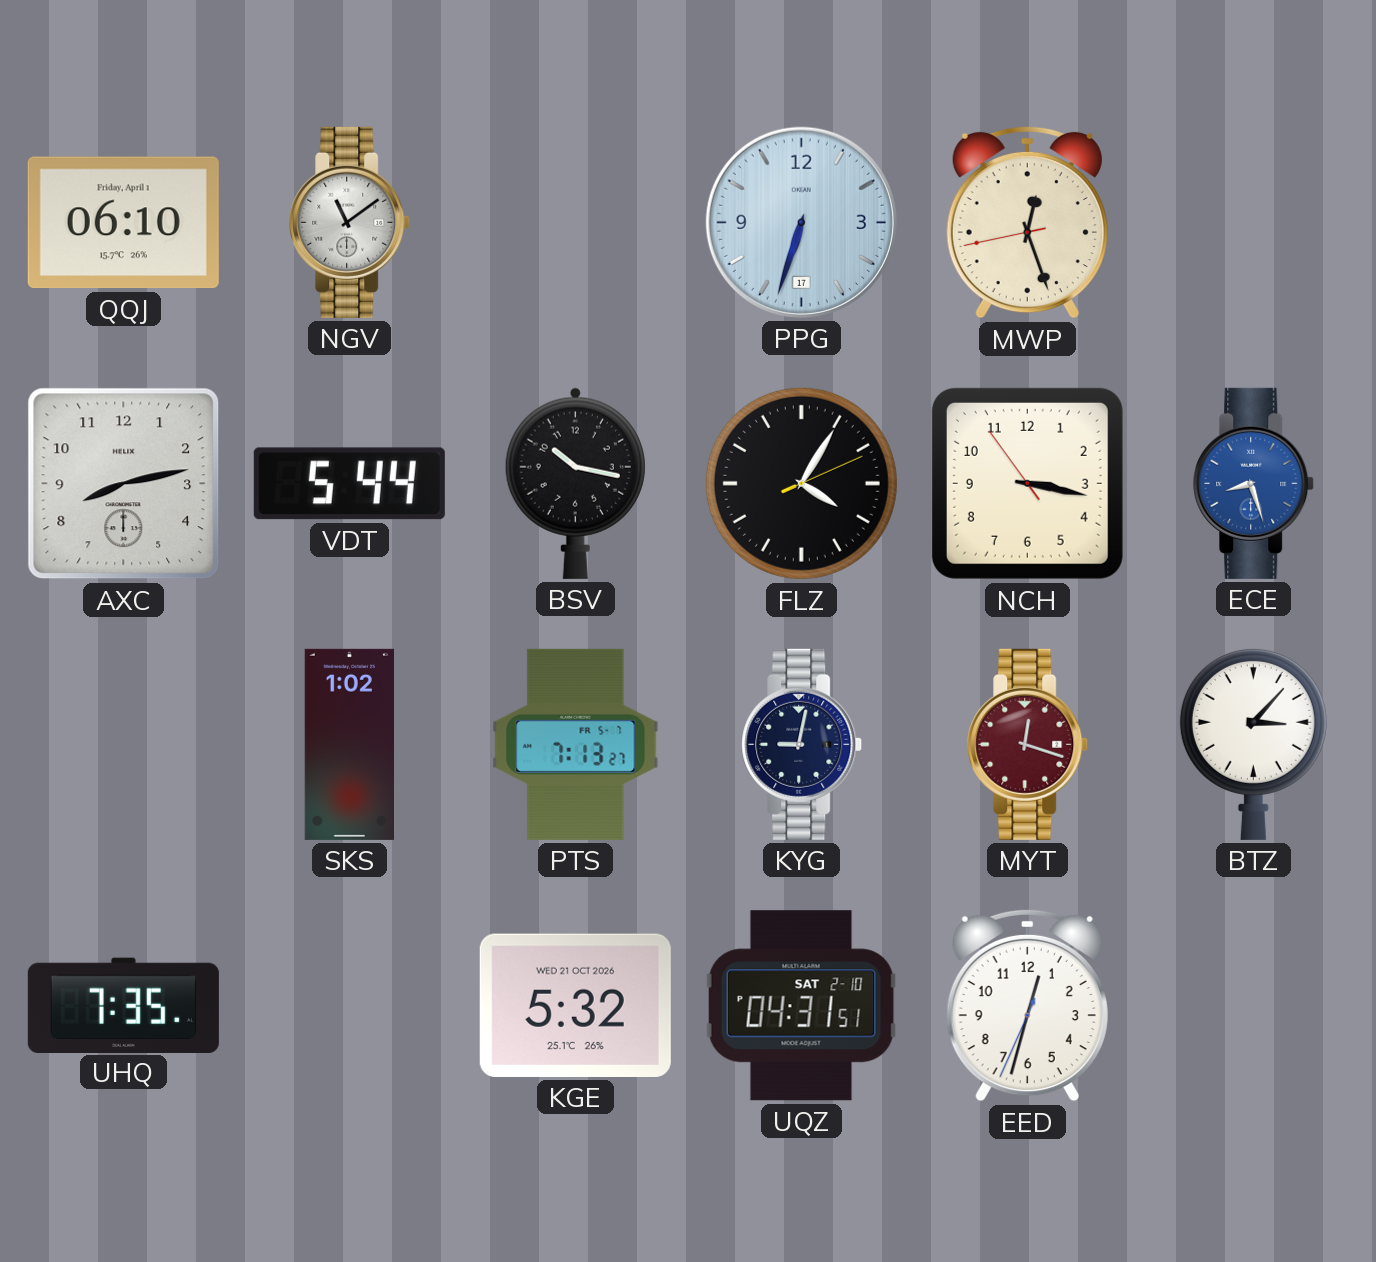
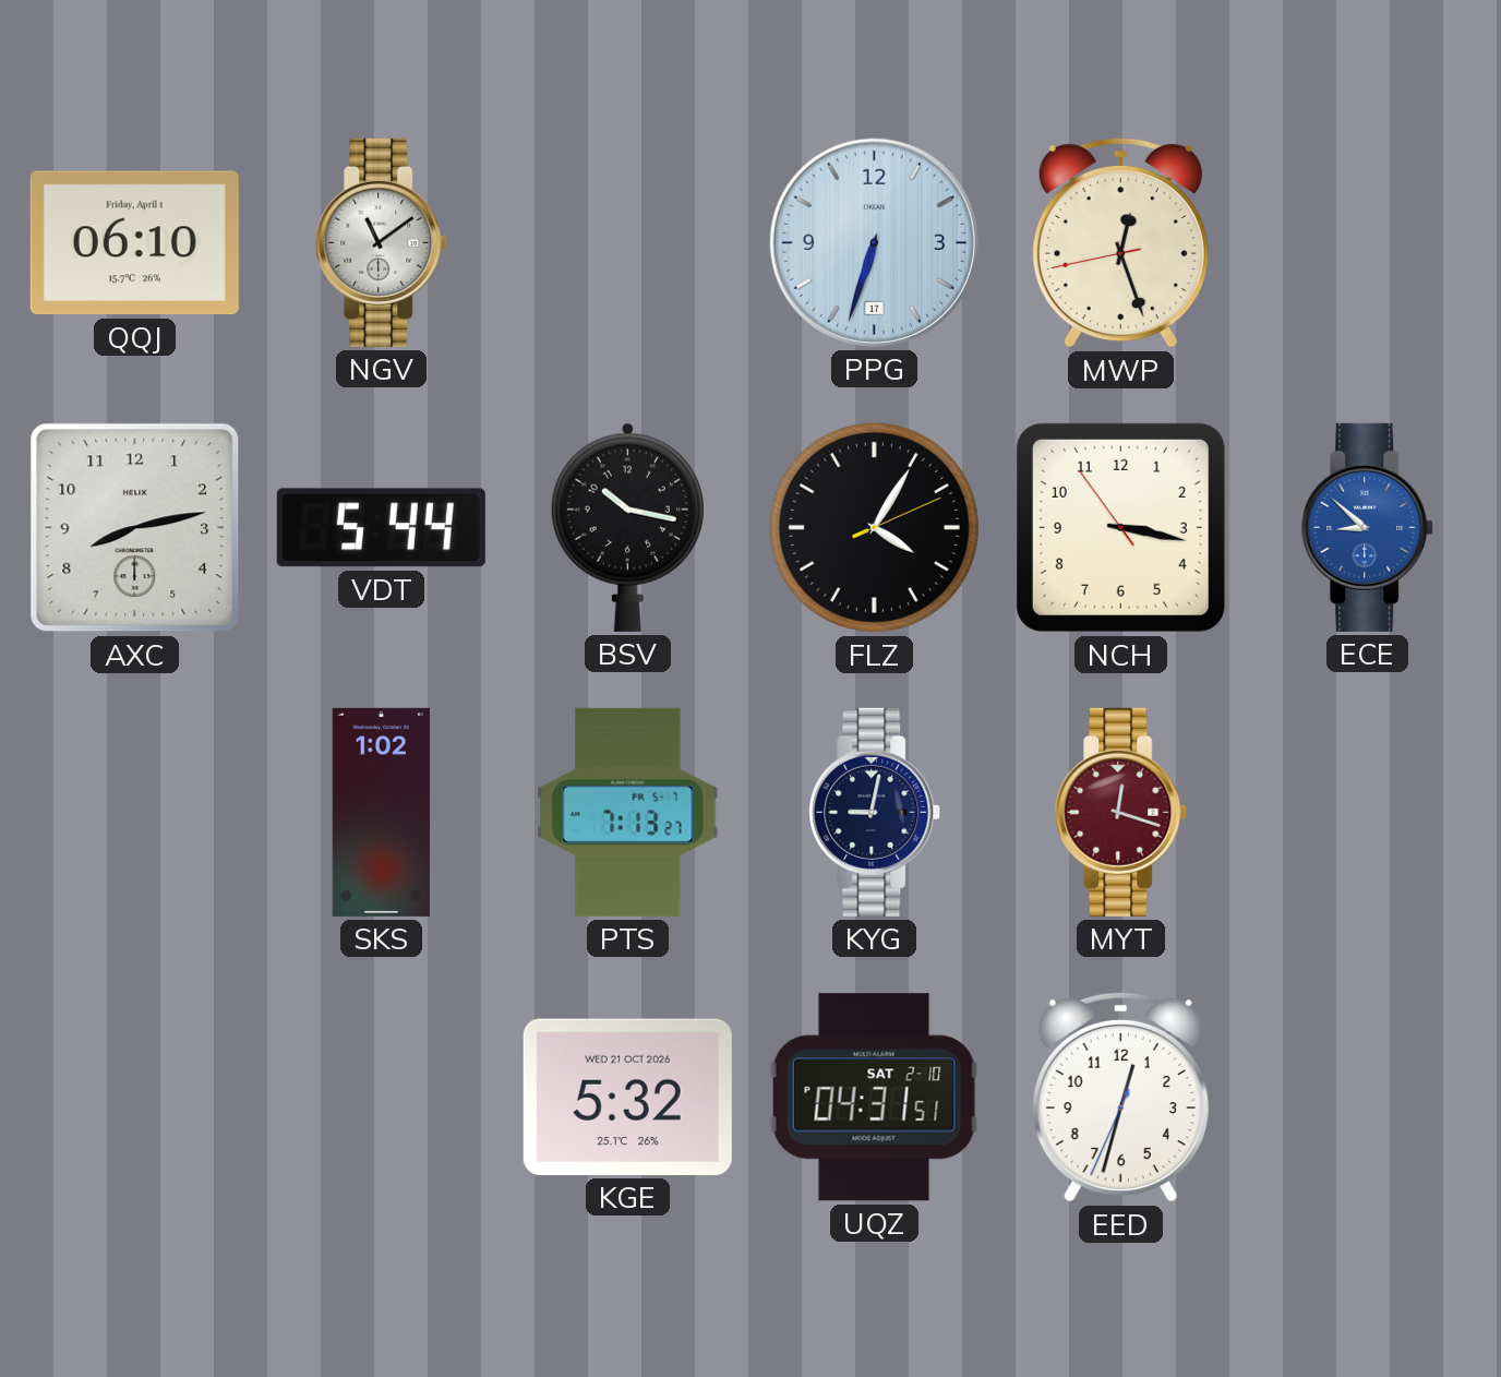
ECE: 8:27 -> 8:52
BTZ: 3:07 -> none
UHQ: 7:35 -> none
